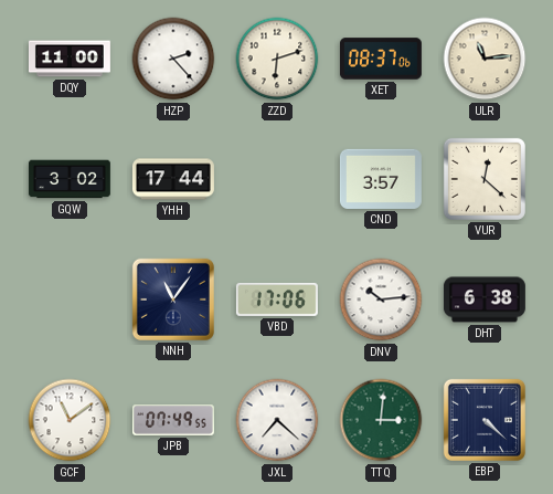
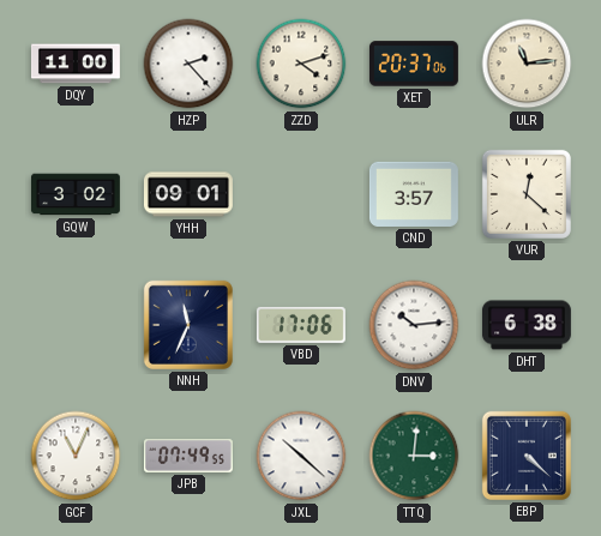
ZZD: 6:12 -> 4:12
XET: 08:37 -> 20:37
YHH: 17:44 -> 09:01
NNH: 11:06 -> 11:34
GCF: 11:09 -> 11:04
JXL: 7:22 -> 10:22
